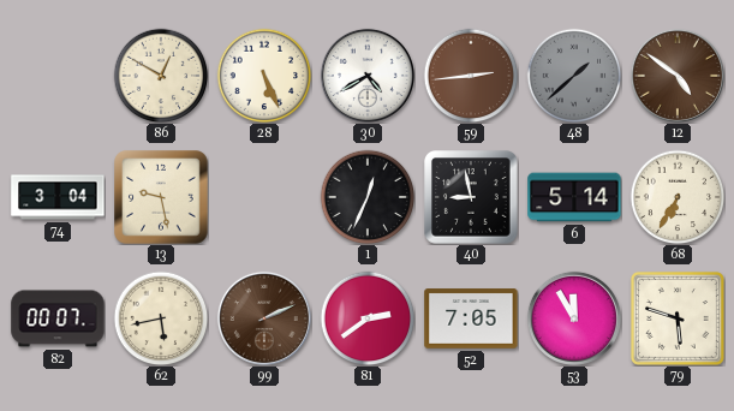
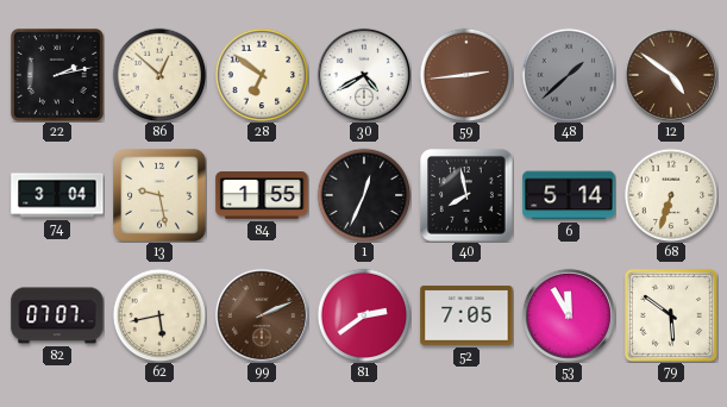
22: none -> 2:13
86: 12:50 -> 12:52
28: 5:26 -> 6:51
84: none -> 1:55
40: 8:58 -> 7:58
68: 6:35 -> 6:33
82: 00:07 -> 07:07
79: 5:48 -> 5:51
